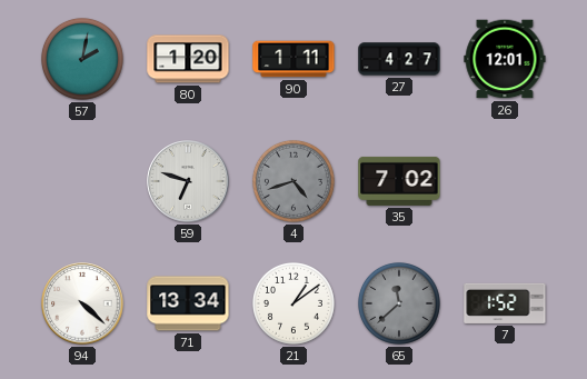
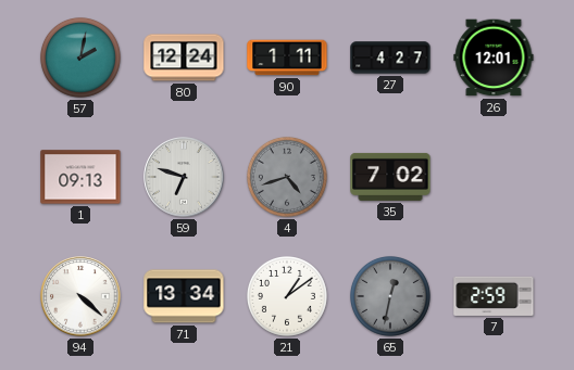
80: 1:20 -> 12:24
1: none -> 09:13
65: 11:38 -> 12:32
7: 1:52 -> 2:59
